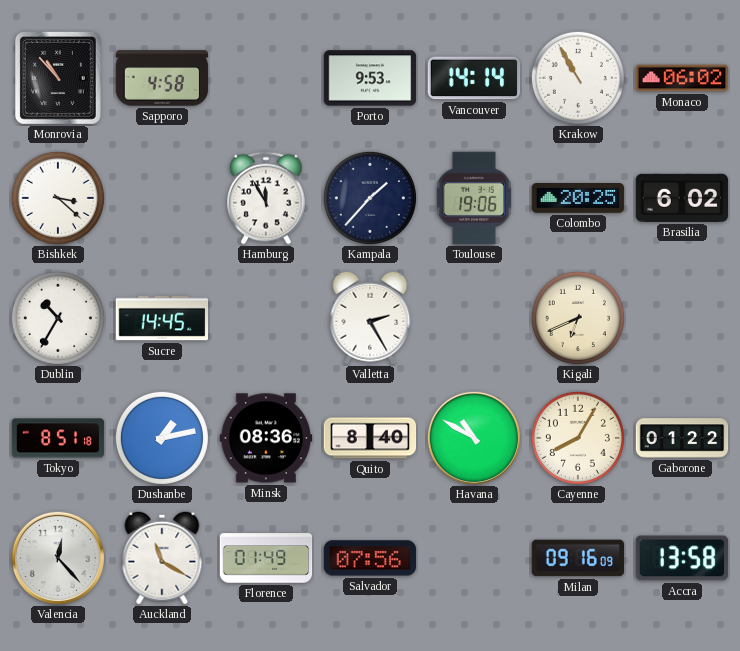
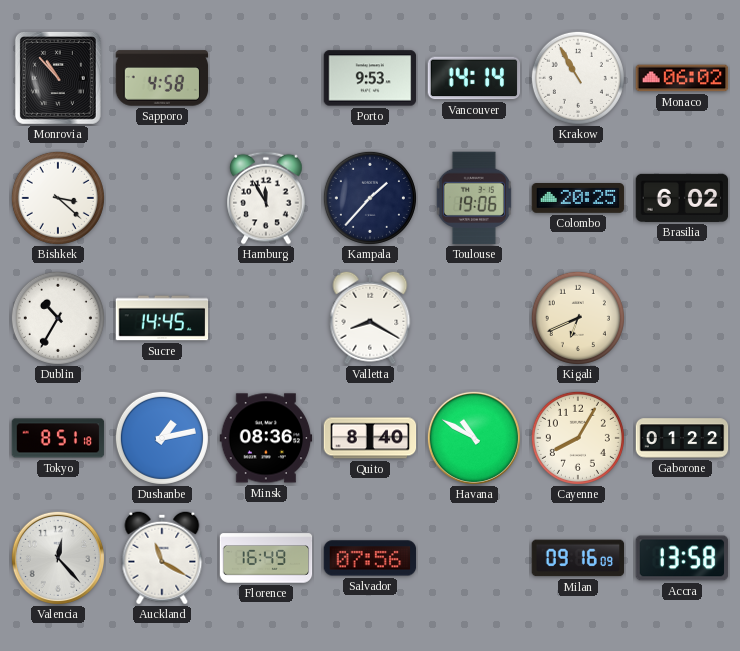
Valletta: 2:25 -> 8:20
Florence: 01:49 -> 16:49
